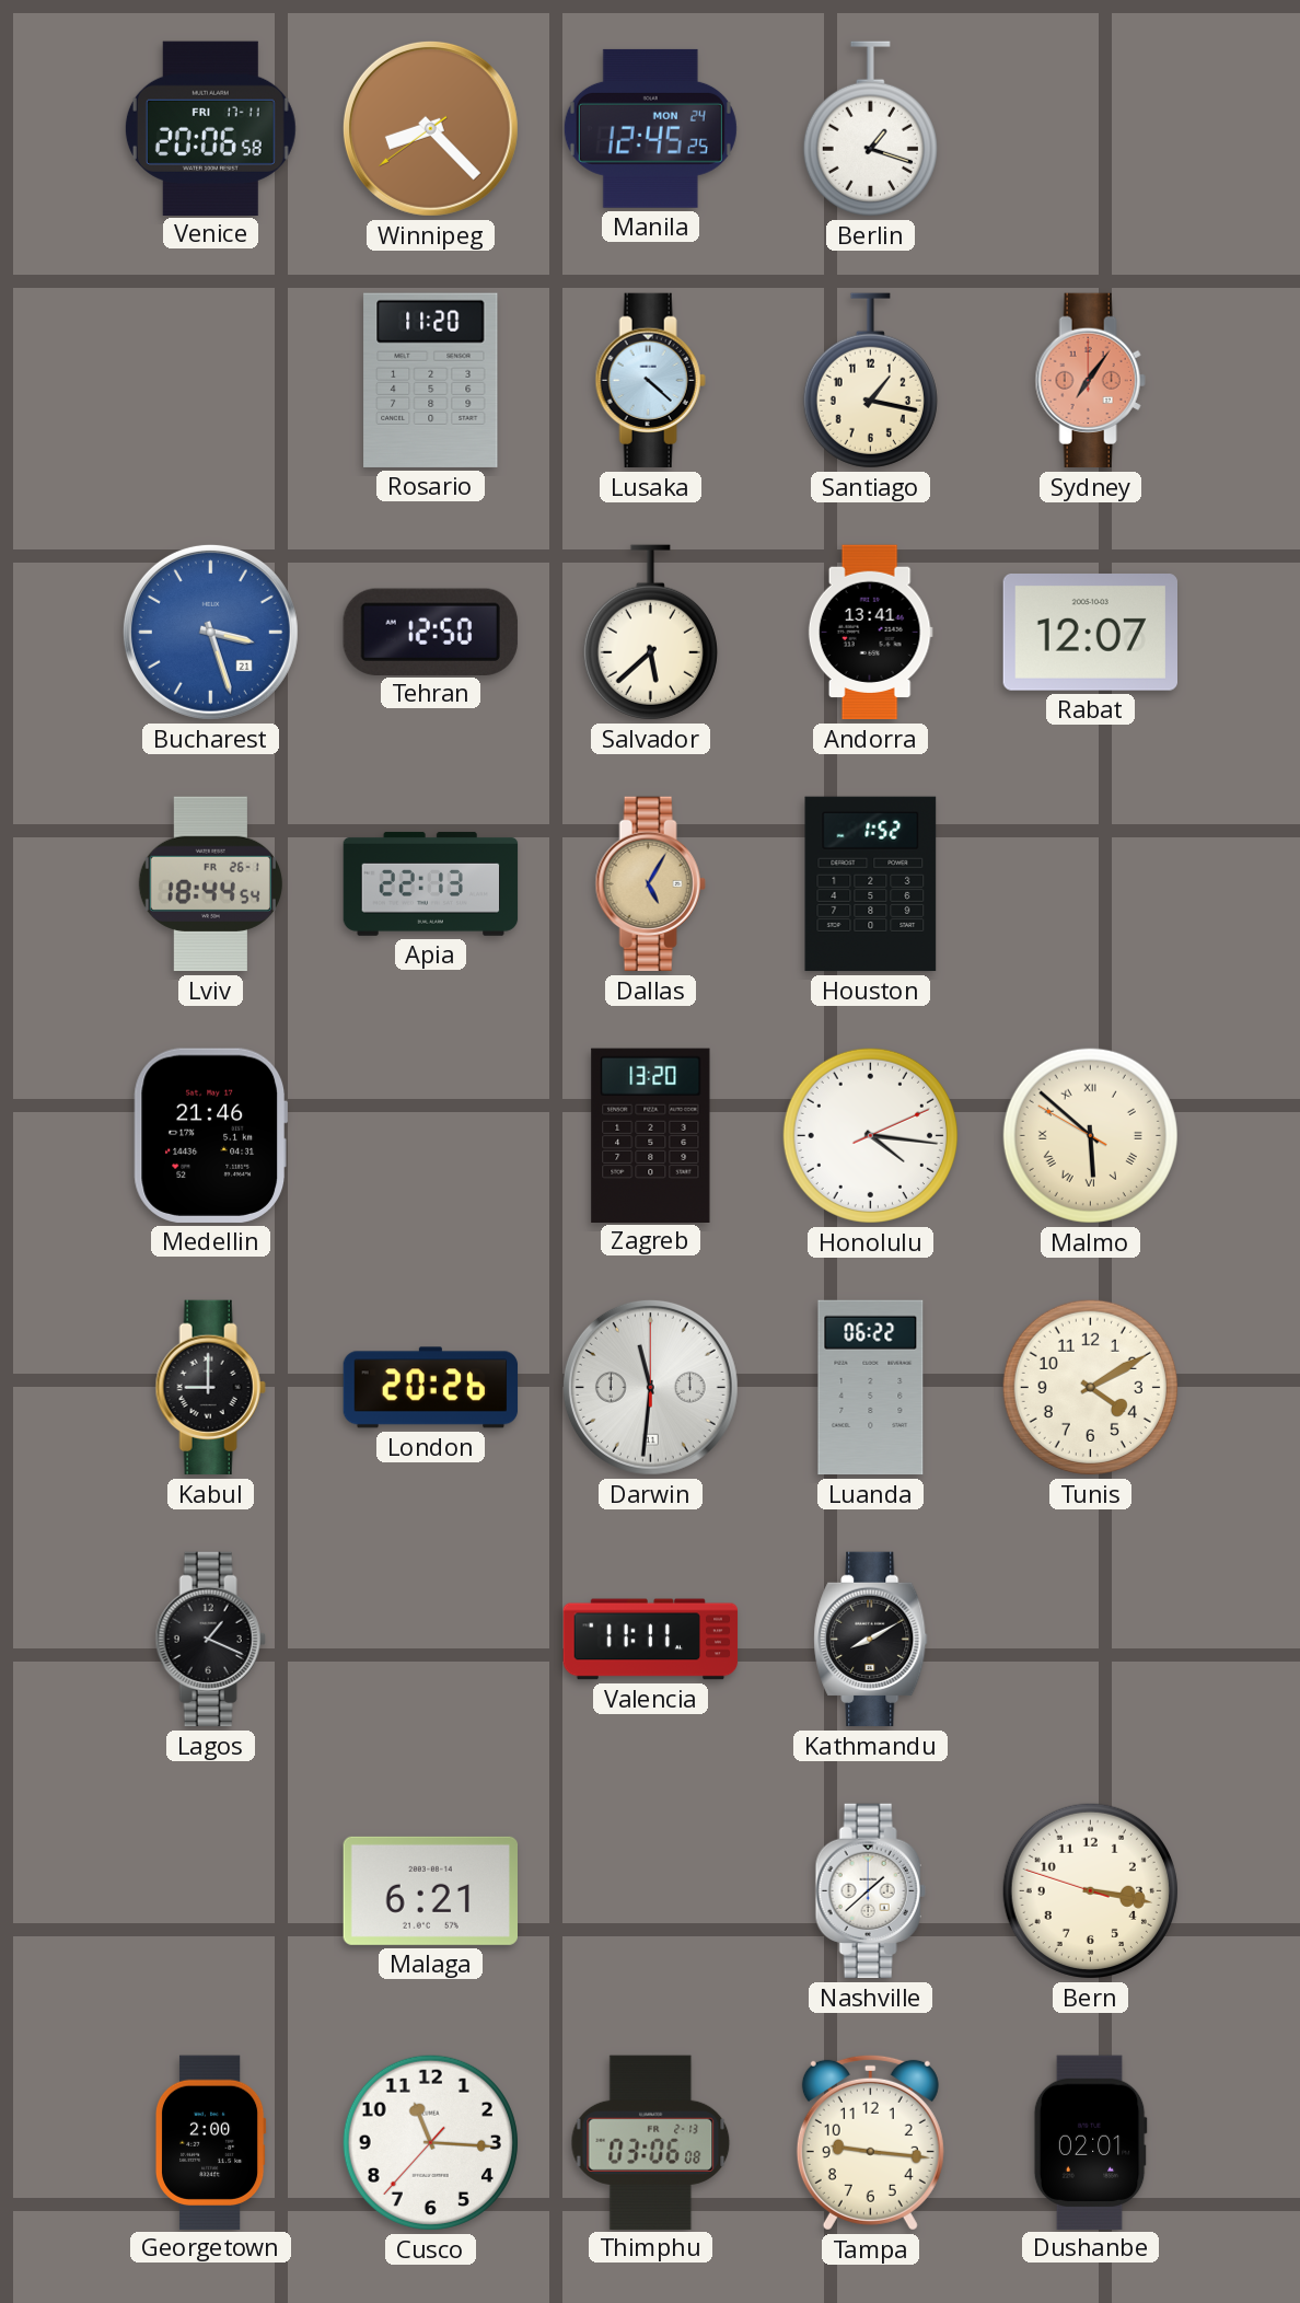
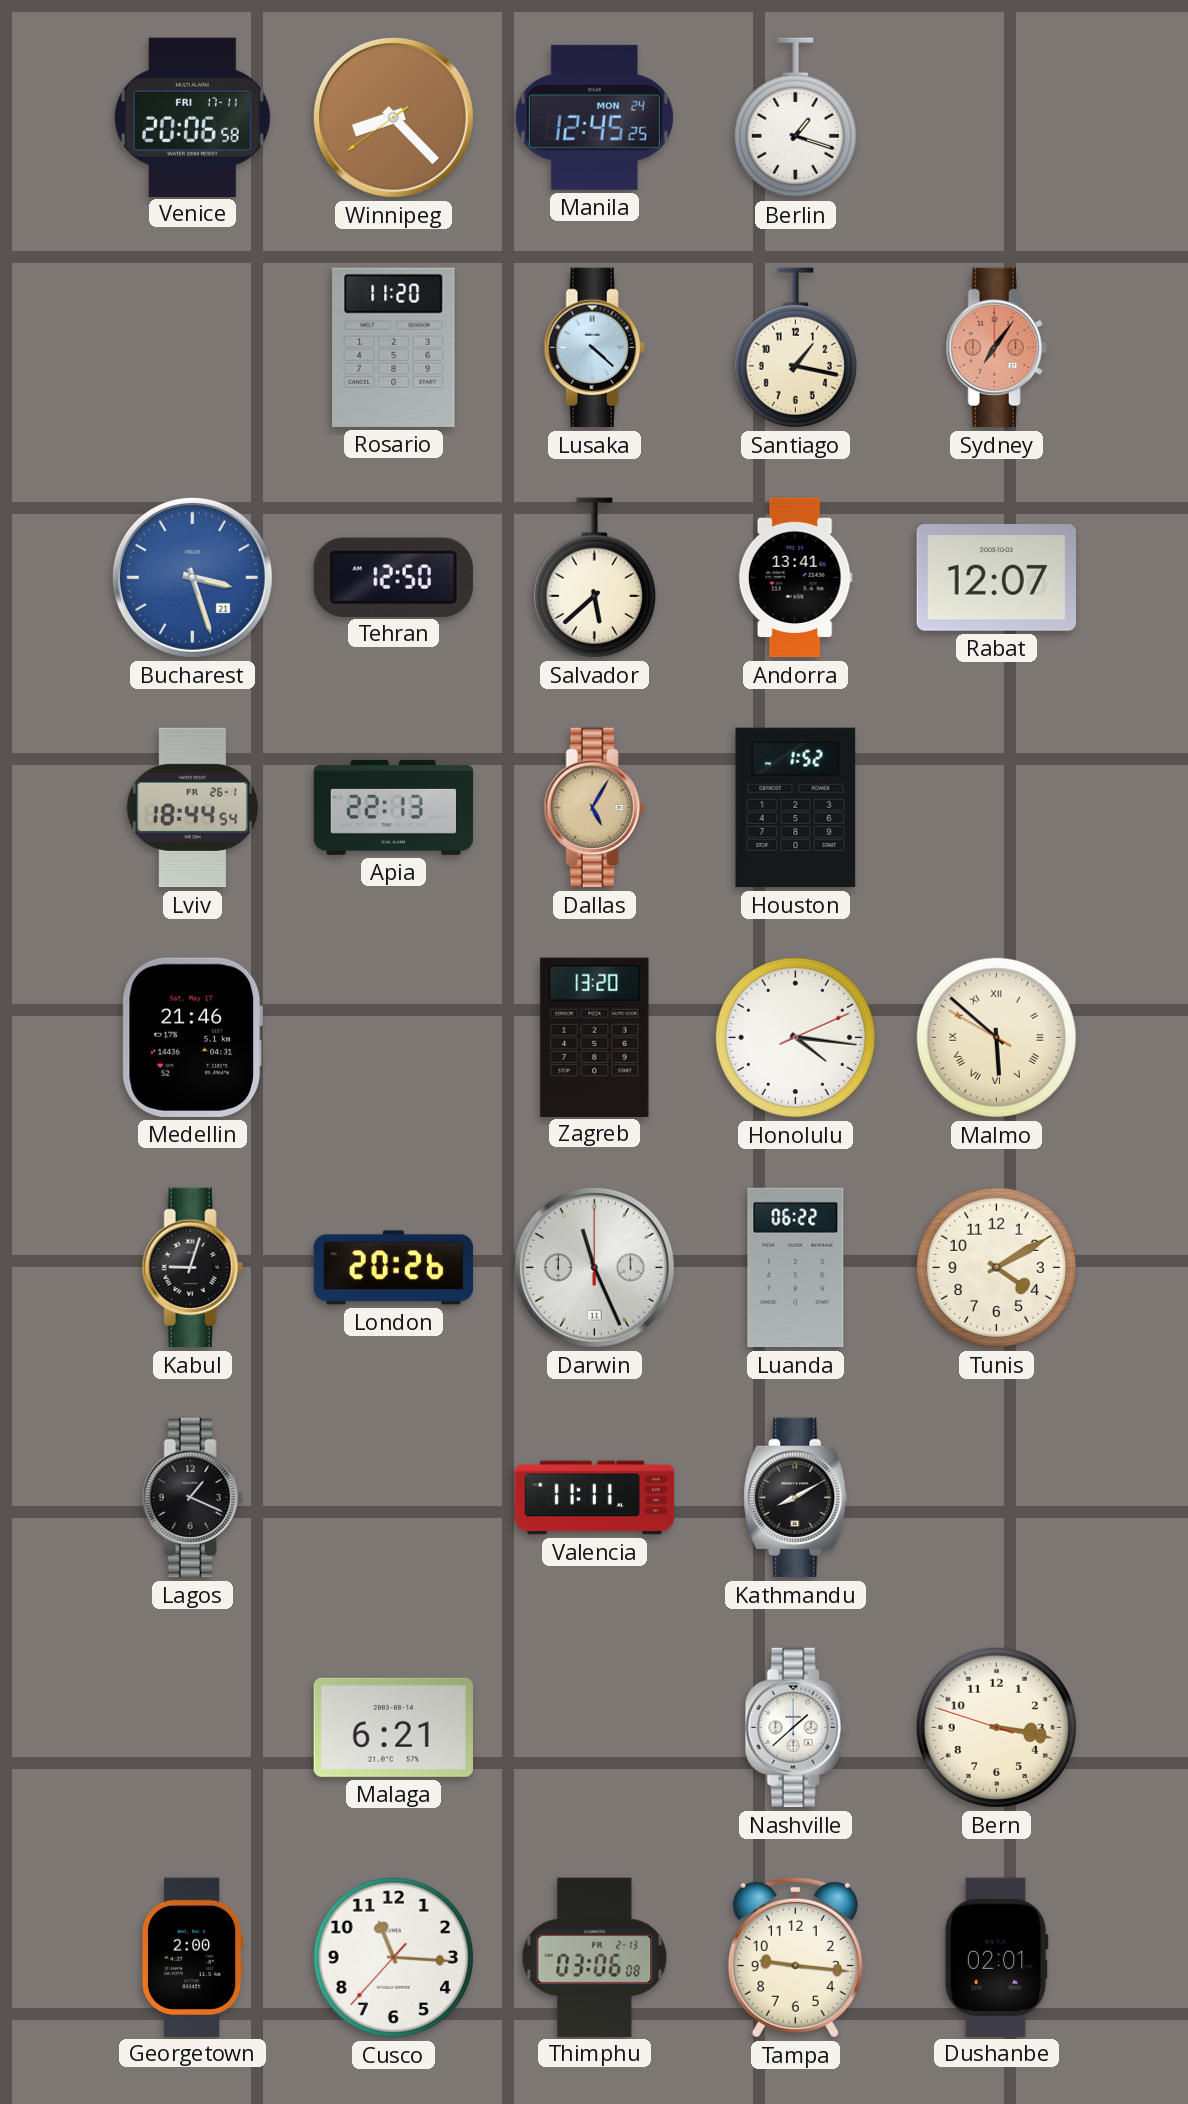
Kabul: 9:00 -> 9:03
Darwin: 11:31 -> 11:26
